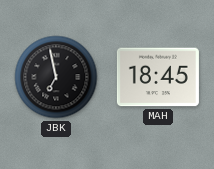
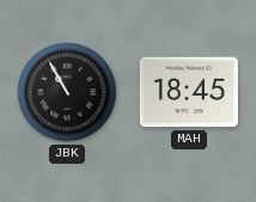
JBK: 6:58 -> 10:55
